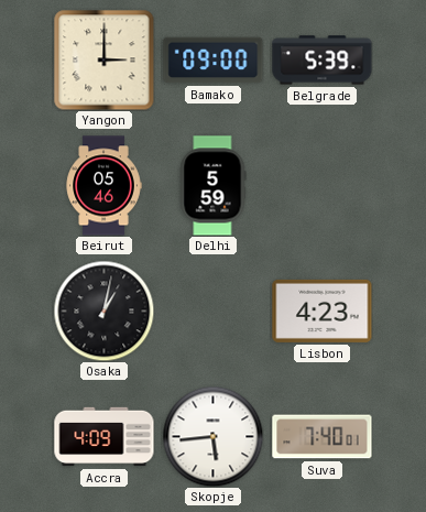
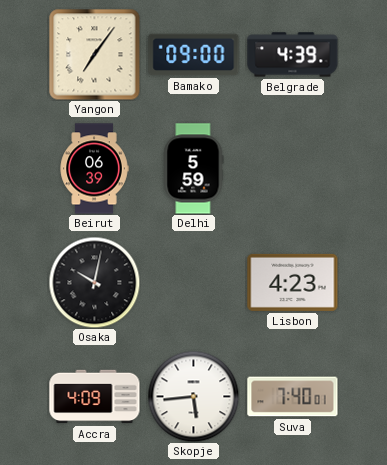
Yangon: 3:00 -> 7:06
Belgrade: 5:39 -> 4:39
Beirut: 05:46 -> 06:39
Osaka: 1:02 -> 10:02
